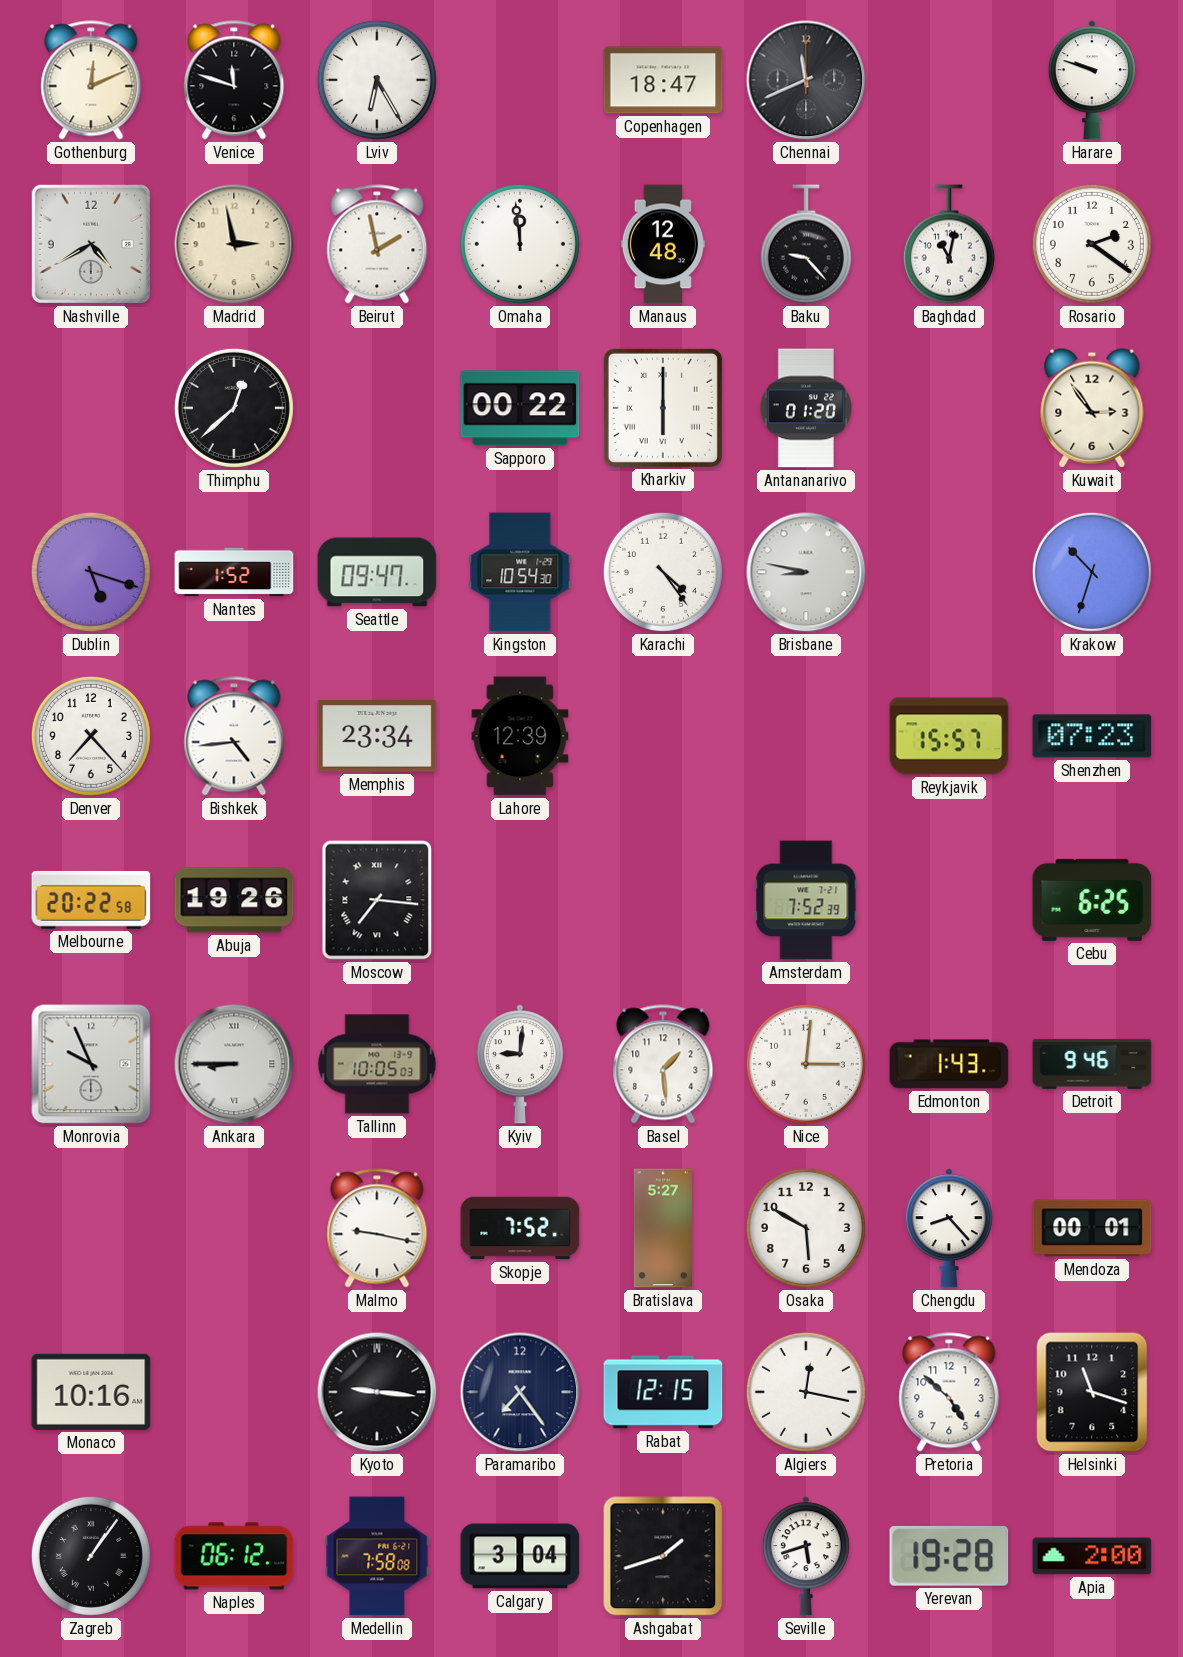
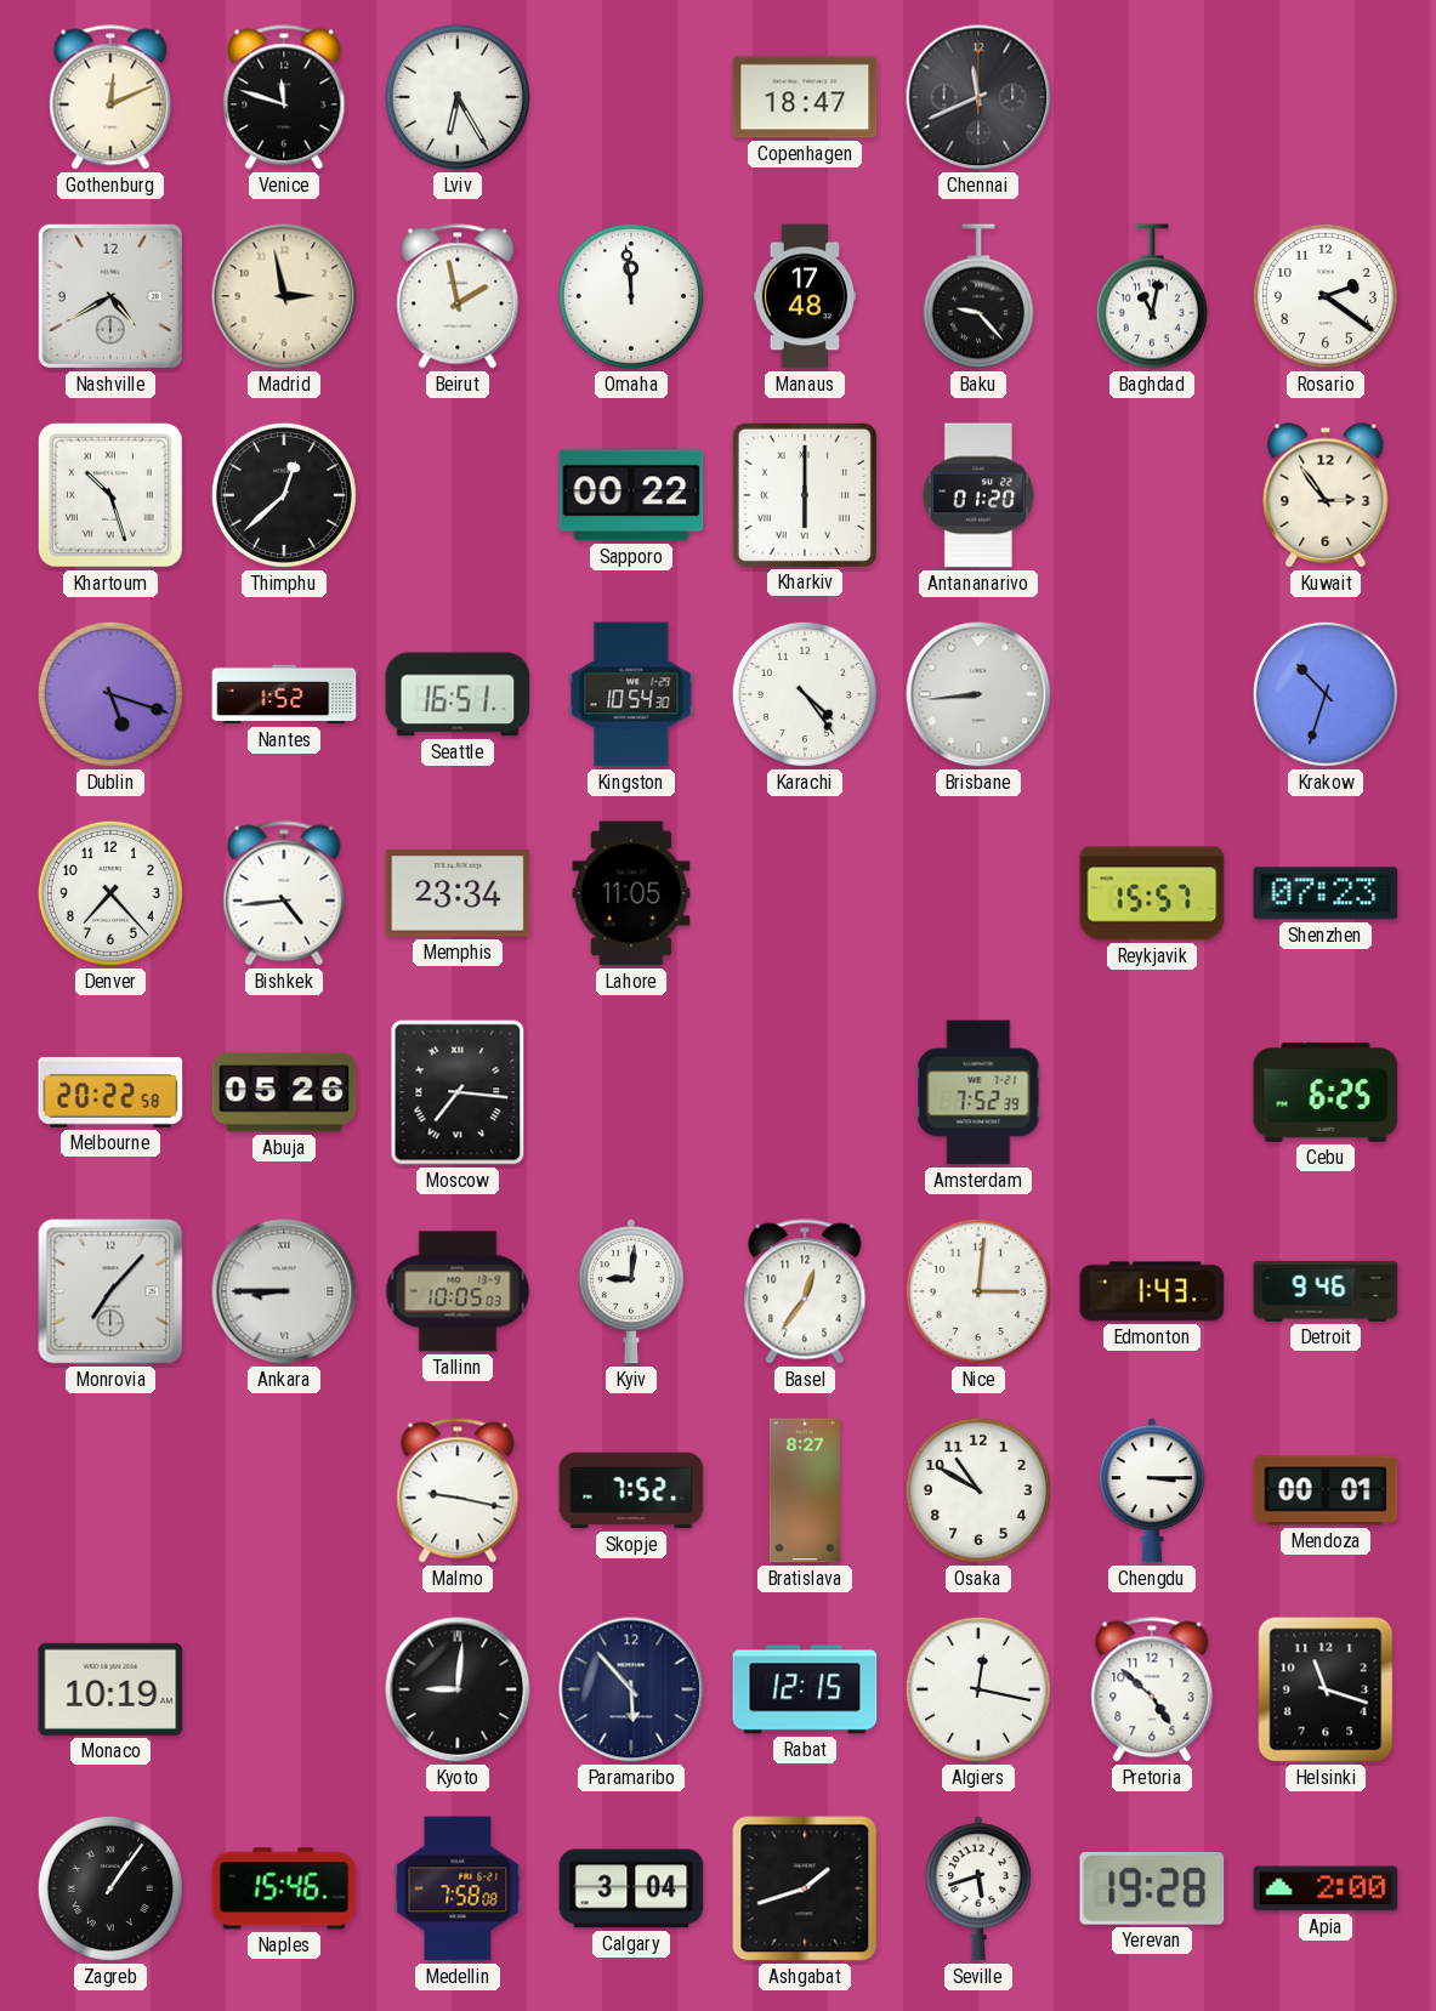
Harare: 9:48 -> none
Manaus: 12:48 -> 17:48
Khartoum: none -> 10:27
Seattle: 09:47 -> 16:51
Brisbane: 8:47 -> 8:44
Lahore: 12:39 -> 11:05
Abuja: 19:26 -> 05:26
Monrovia: 9:56 -> 7:07
Basel: 1:29 -> 12:36
Bratislava: 5:27 -> 8:27
Osaka: 5:50 -> 10:50
Chengdu: 8:23 -> 3:15
Monaco: 10:16 -> 10:19
Kyoto: 9:16 -> 9:01
Paramaribo: 7:24 -> 5:53
Naples: 06:12 -> 15:46
